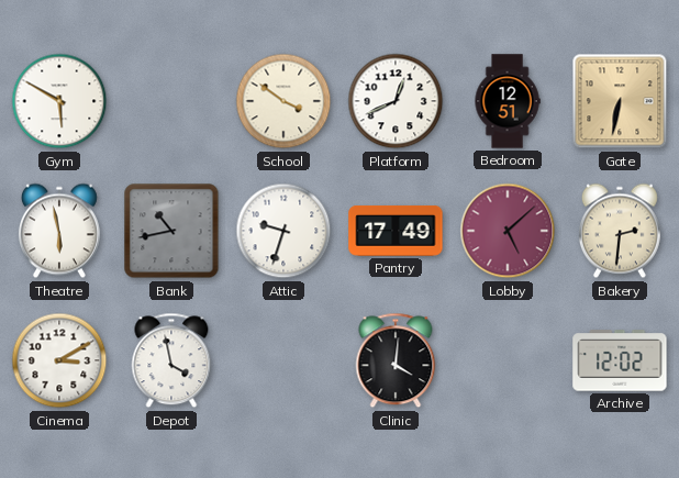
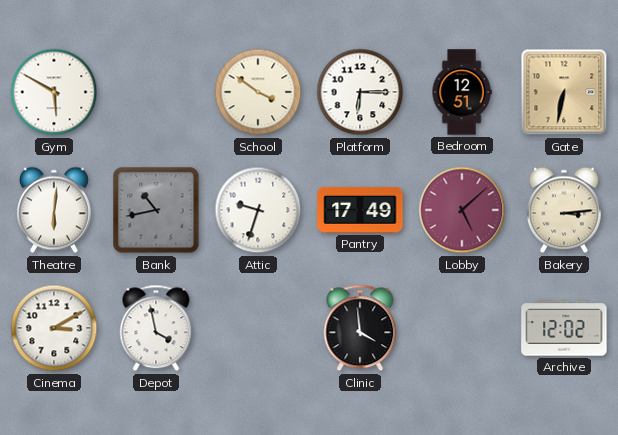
Platform: 12:41 -> 6:15
Theatre: 5:58 -> 6:01
Bakery: 2:31 -> 3:14
Clinic: 4:01 -> 3:59
